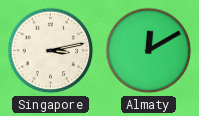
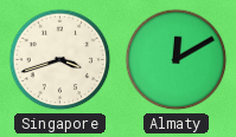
Singapore: 3:13 -> 3:42
